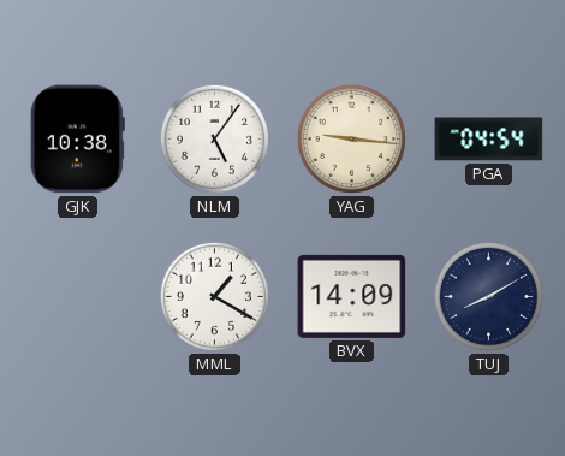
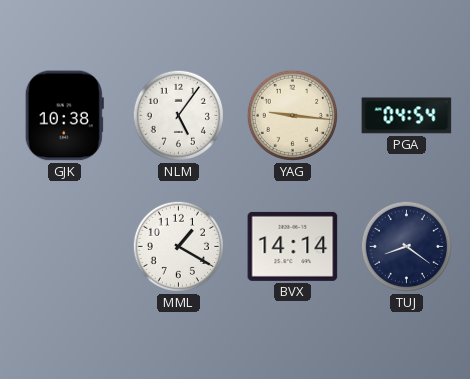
BVX: 14:09 -> 14:14
TUJ: 8:10 -> 8:21
